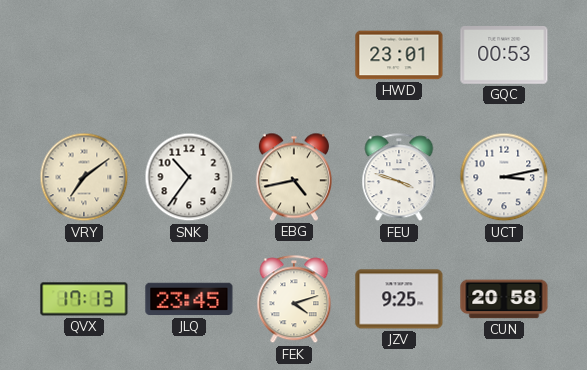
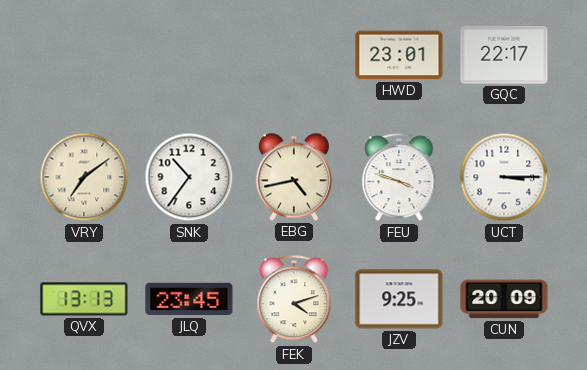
GQC: 00:53 -> 22:17
UCT: 3:13 -> 3:15
QVX: 17:13 -> 13:13
CUN: 20:58 -> 20:09
